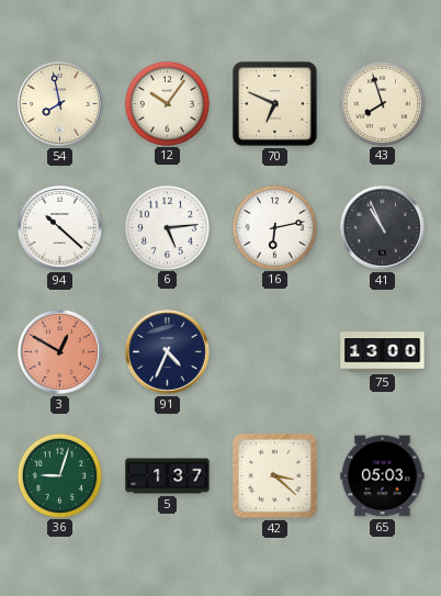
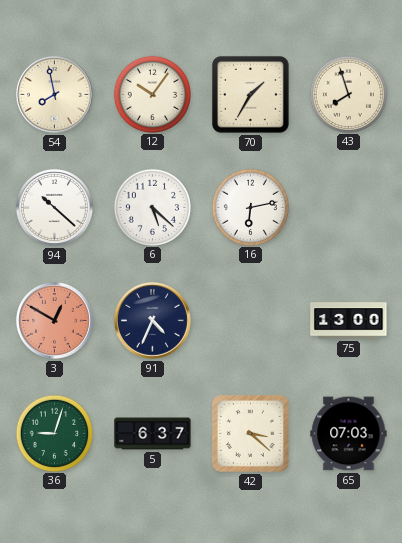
70: 6:49 -> 1:35
6: 5:14 -> 5:22
41: 10:56 -> none
5: 1:37 -> 6:37
65: 05:03 -> 07:03
